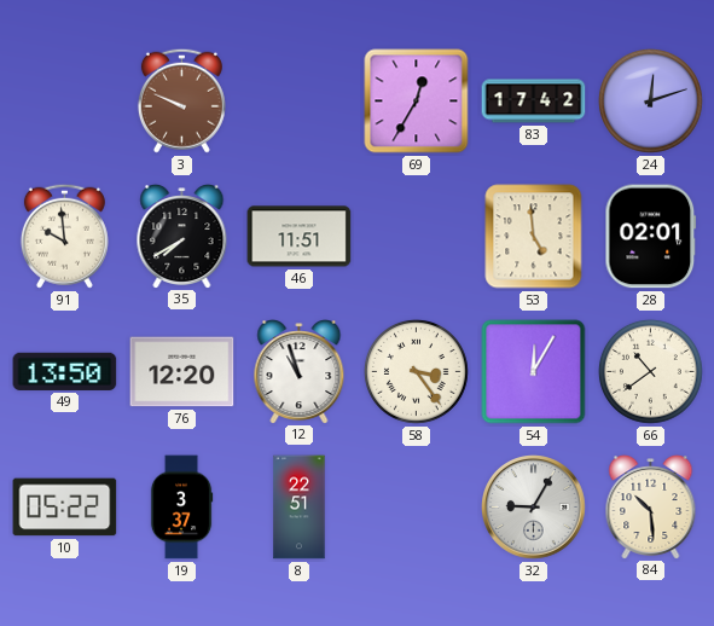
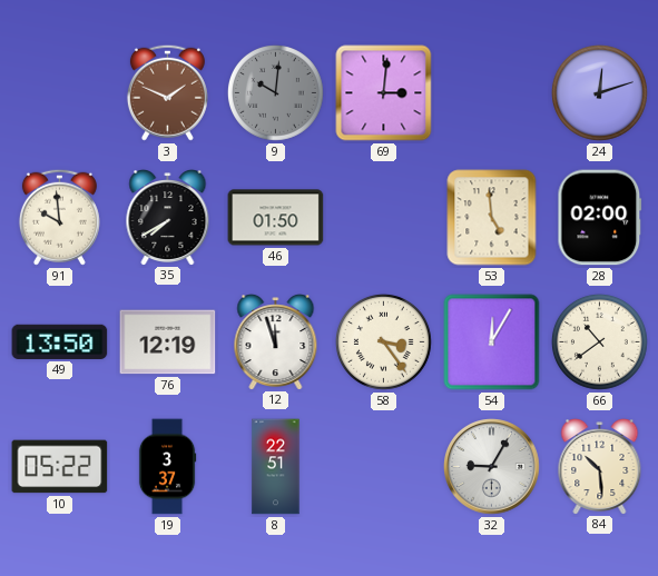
3: 9:49 -> 1:49
9: none -> 10:01
69: 12:35 -> 3:01
83: 17:42 -> none
46: 11:51 -> 01:50
28: 02:01 -> 02:00
76: 12:20 -> 12:19
12: 10:57 -> 11:57
